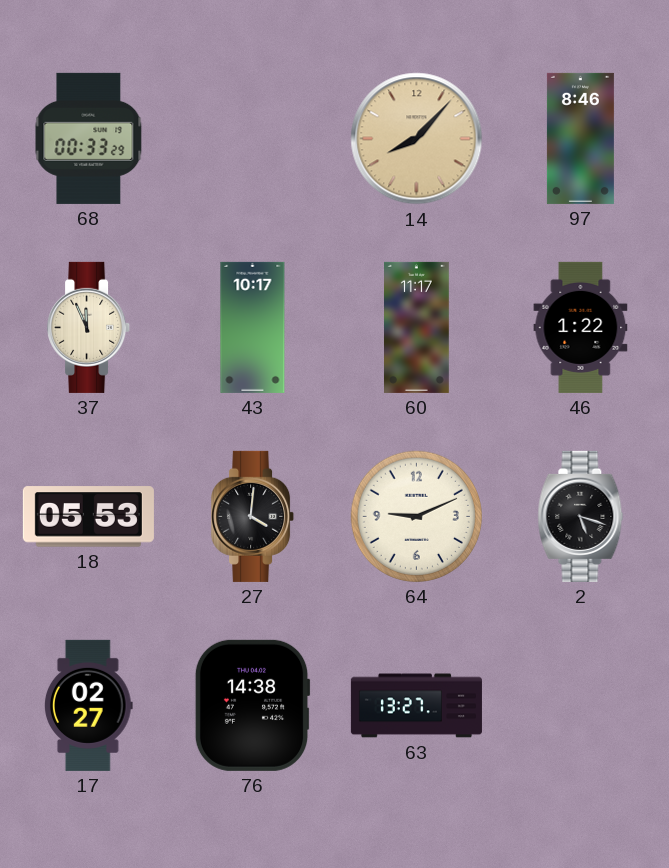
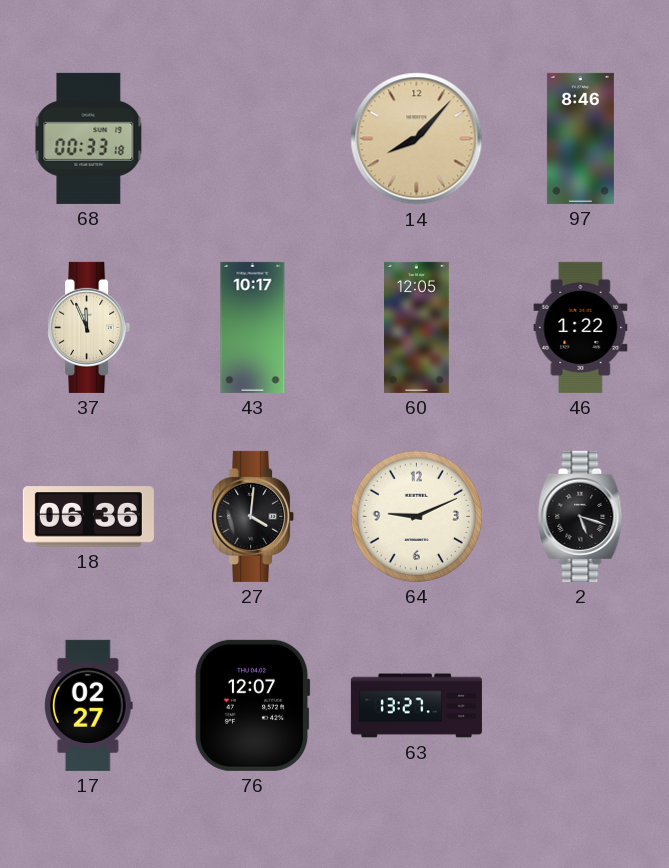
68: 00:33:29 -> 00:33:18
60: 11:17 -> 12:05
18: 05:53 -> 06:36
76: 14:38 -> 12:07
